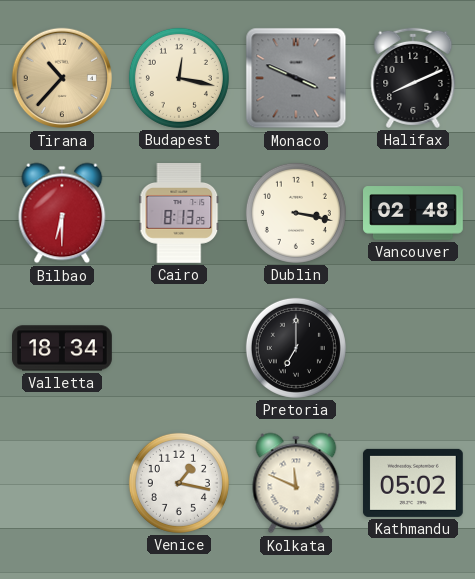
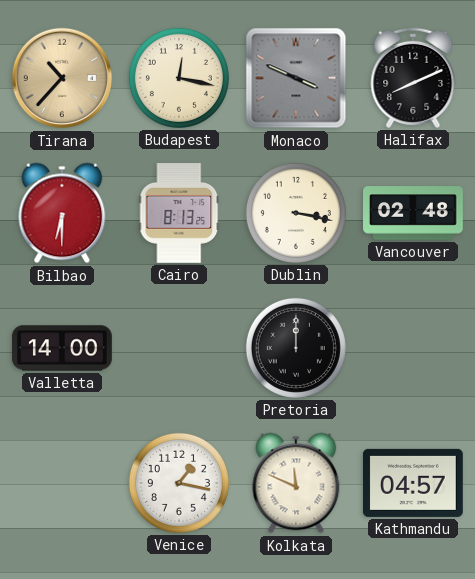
Valletta: 18:34 -> 14:00
Pretoria: 7:00 -> 12:00
Kathmandu: 05:02 -> 04:57
